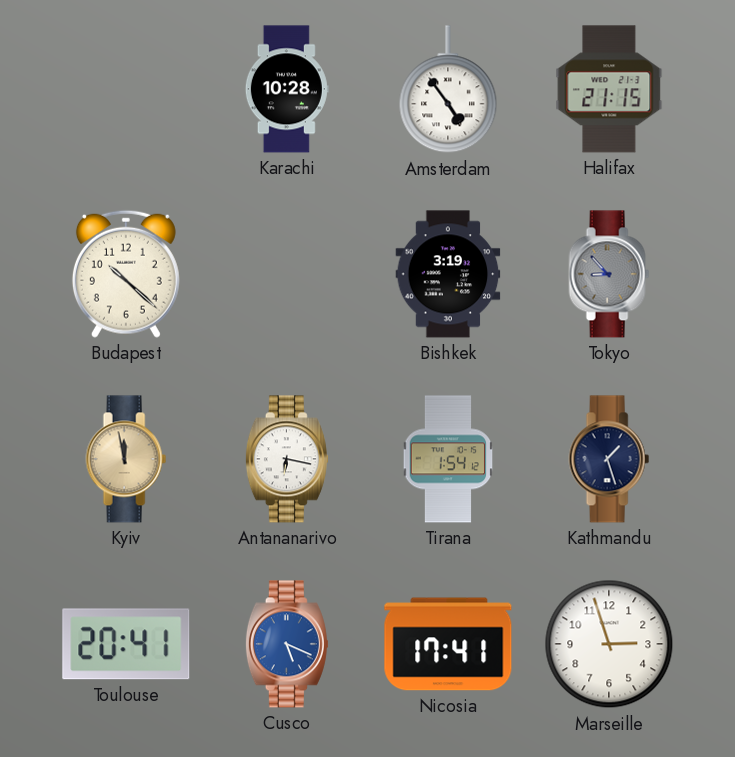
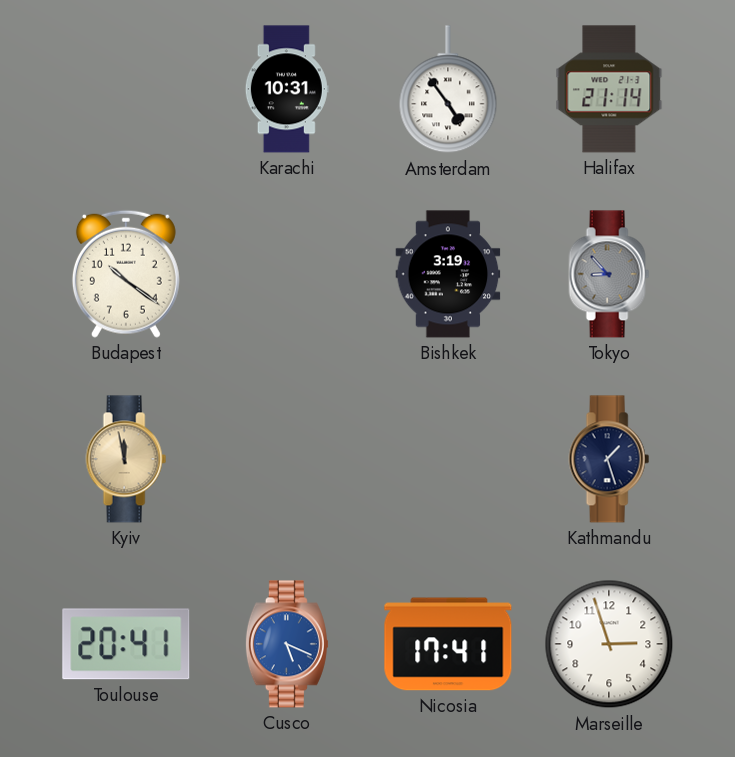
Karachi: 10:28 -> 10:31
Halifax: 21:15 -> 21:14
Budapest: 10:22 -> 10:21
Antananarivo: 6:17 -> none
Tirana: 1:54 -> none
